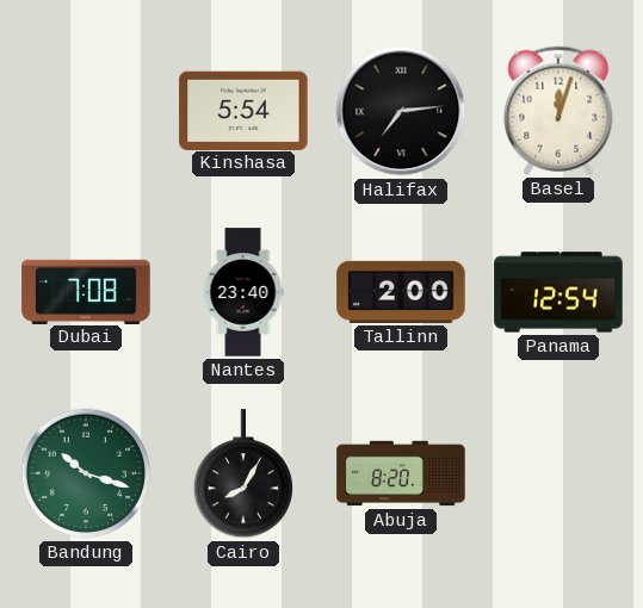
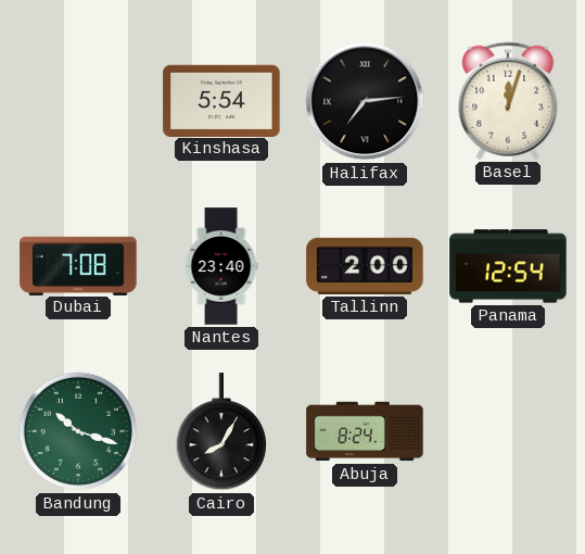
Abuja: 8:20 -> 8:24
